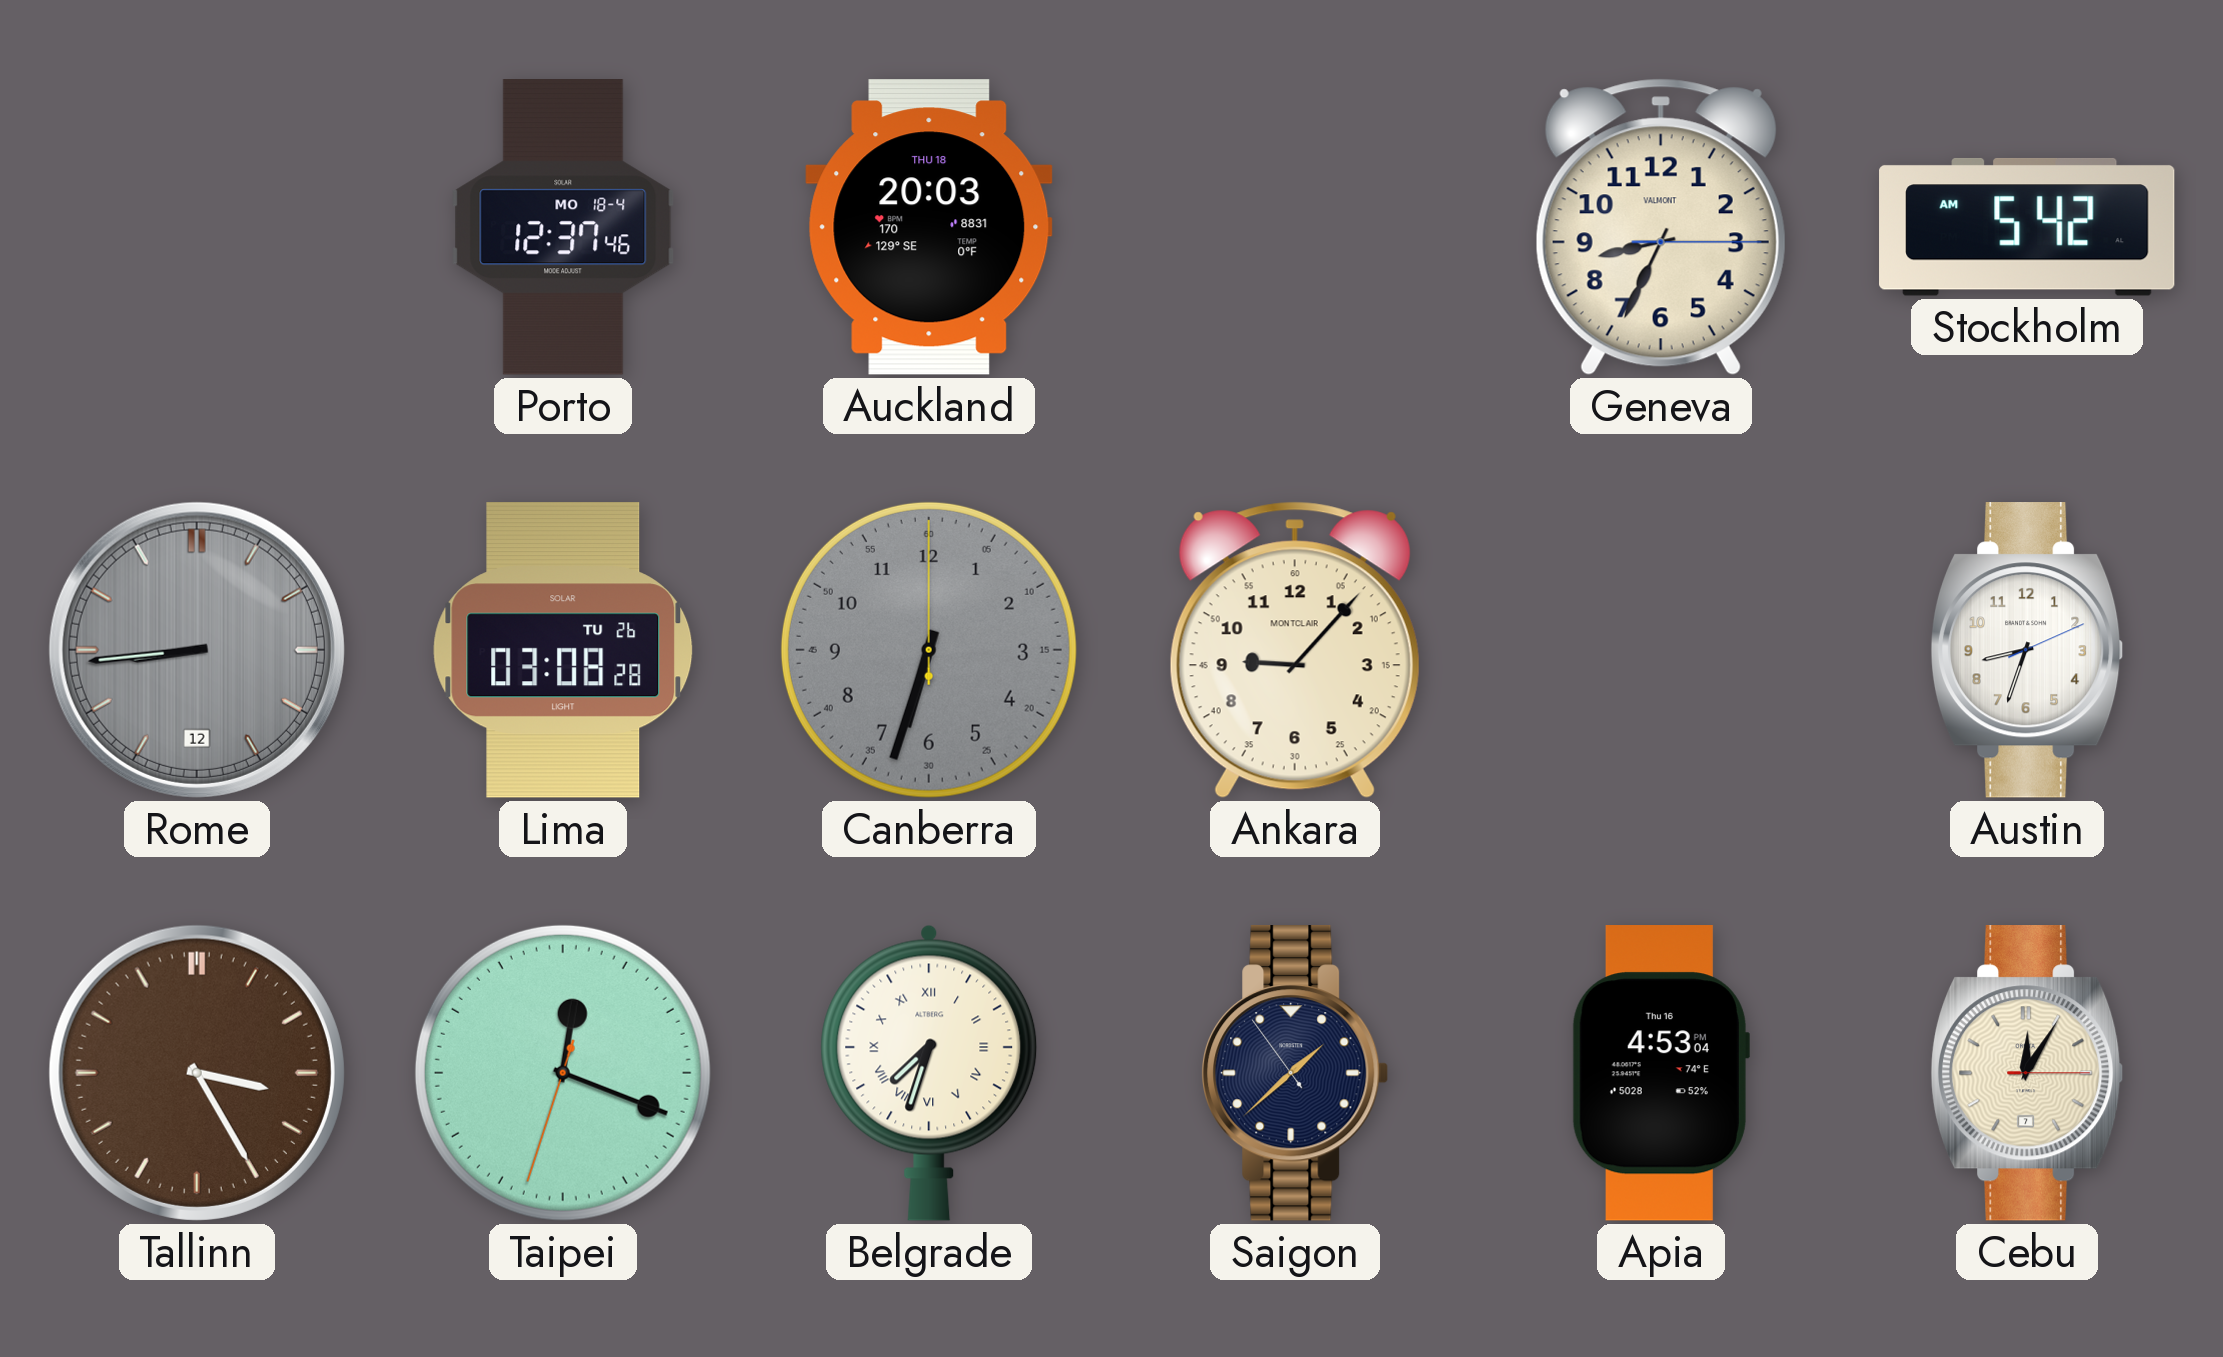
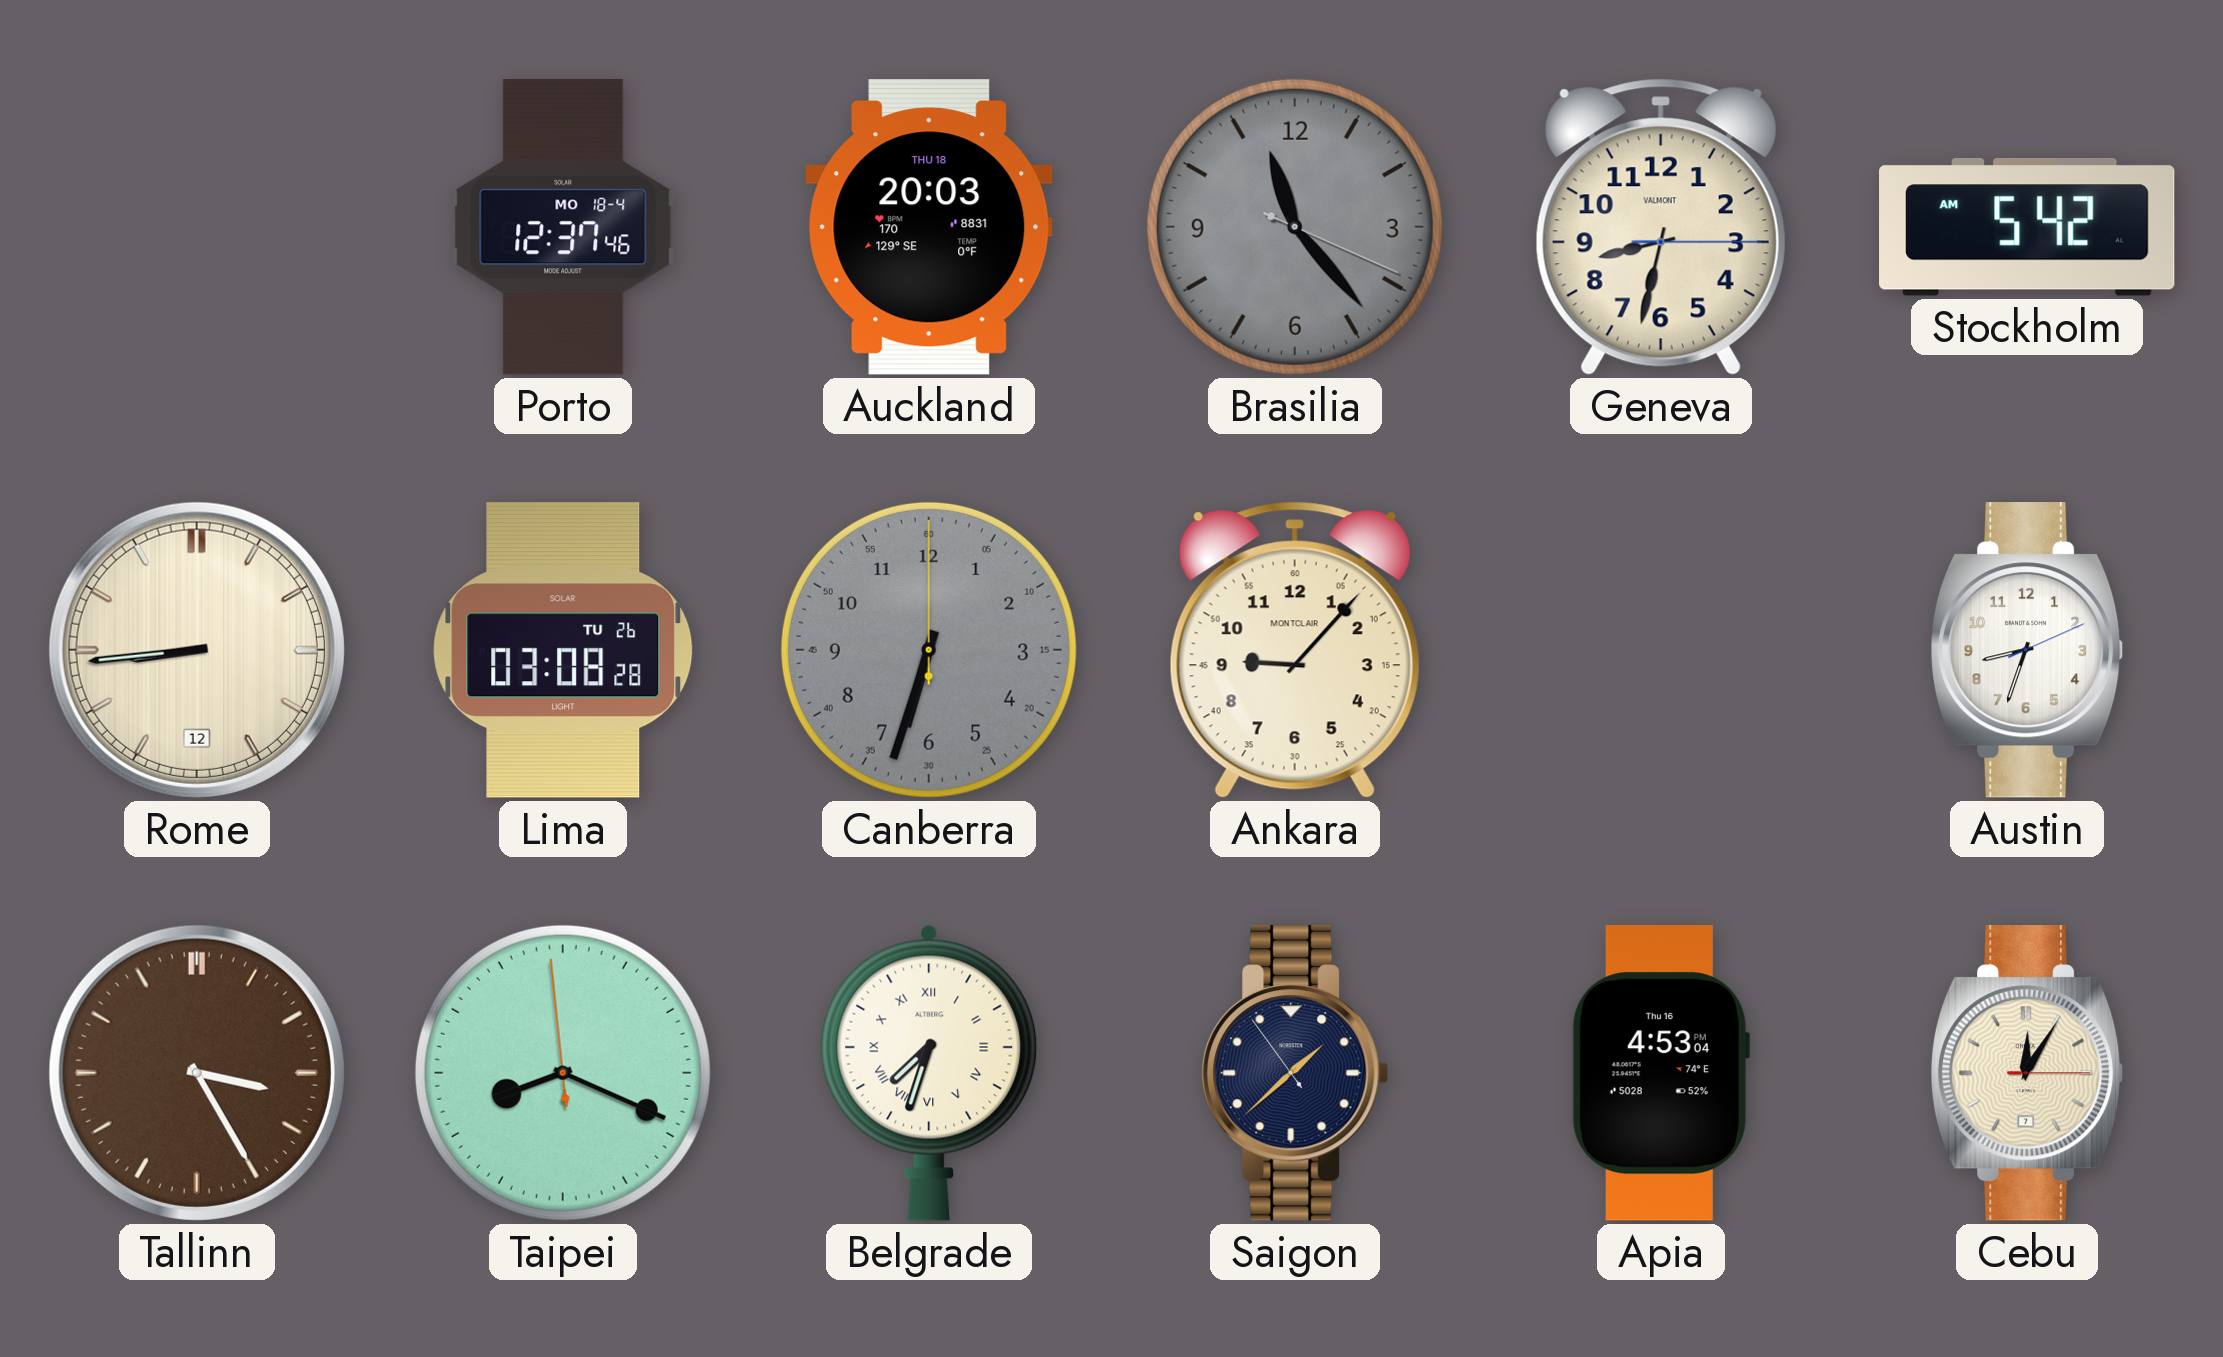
Brasilia: none -> 11:23
Geneva: 8:34 -> 8:32
Rome dial: grey -> cream
Taipei: 12:18 -> 8:18
